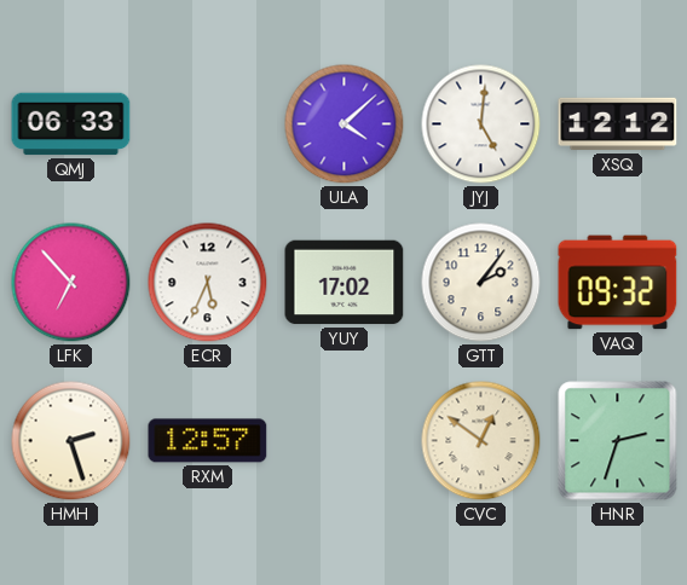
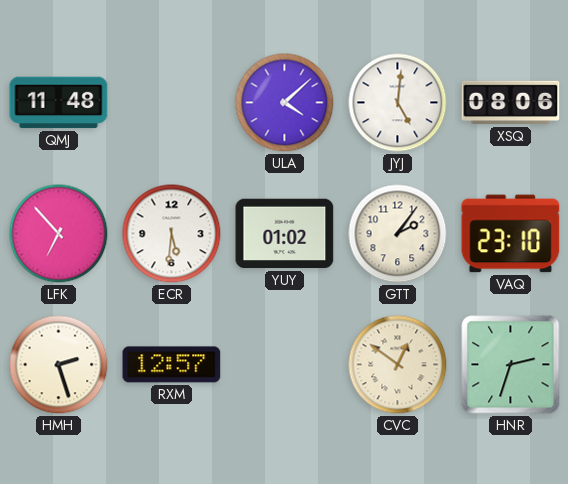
QMJ: 06:33 -> 11:48
XSQ: 12:12 -> 08:06
ECR: 5:34 -> 5:31
YUY: 17:02 -> 01:02
VAQ: 09:32 -> 23:10
